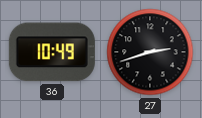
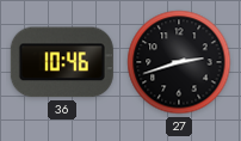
36: 10:49 -> 10:46
